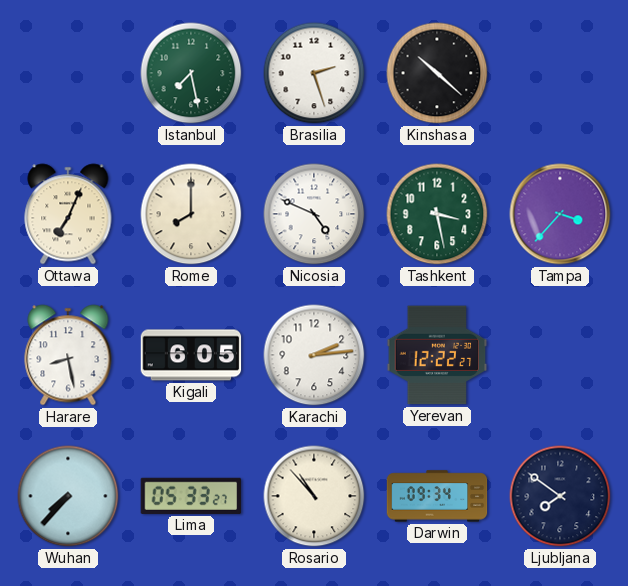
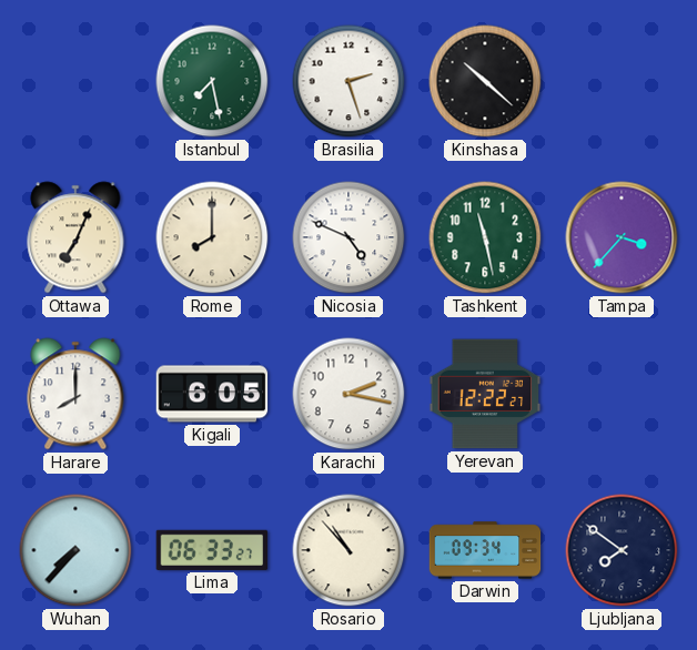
Tashkent: 3:28 -> 11:28
Harare: 8:28 -> 8:00
Karachi: 2:14 -> 2:17
Lima: 05:33 -> 06:33
